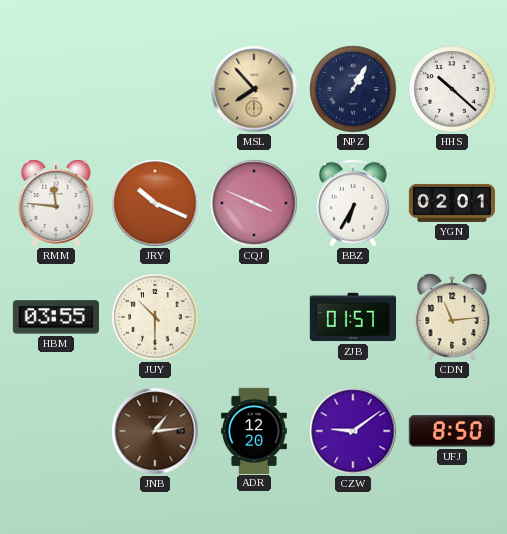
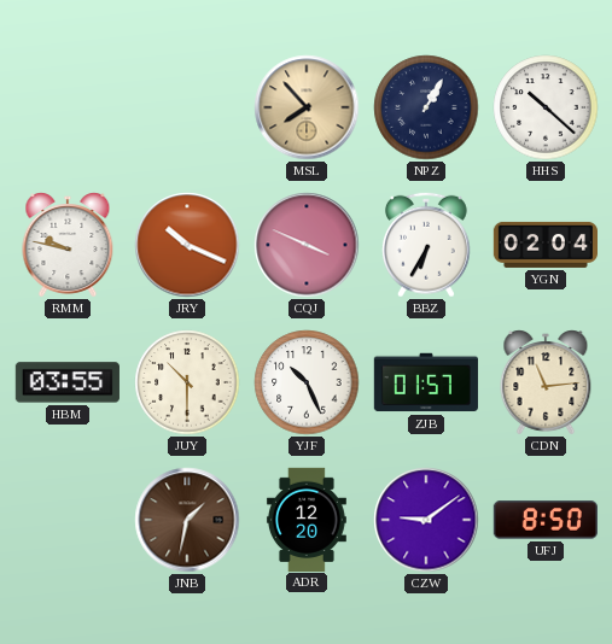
RMM: 11:46 -> 9:47
YGN: 02:01 -> 02:04
YJF: none -> 10:26
JNB: 1:14 -> 1:32
